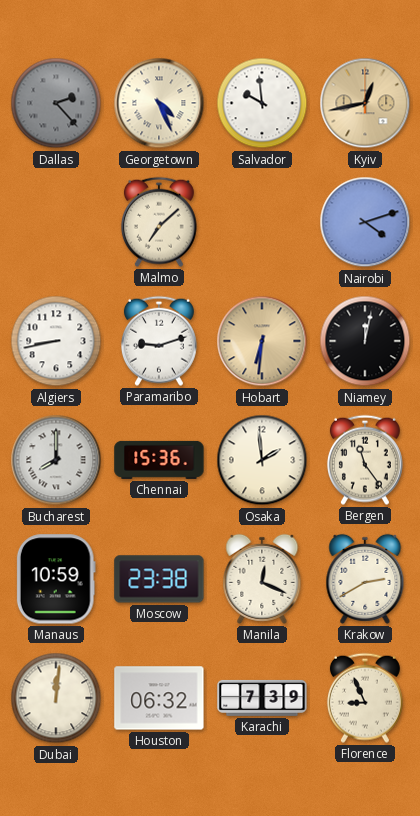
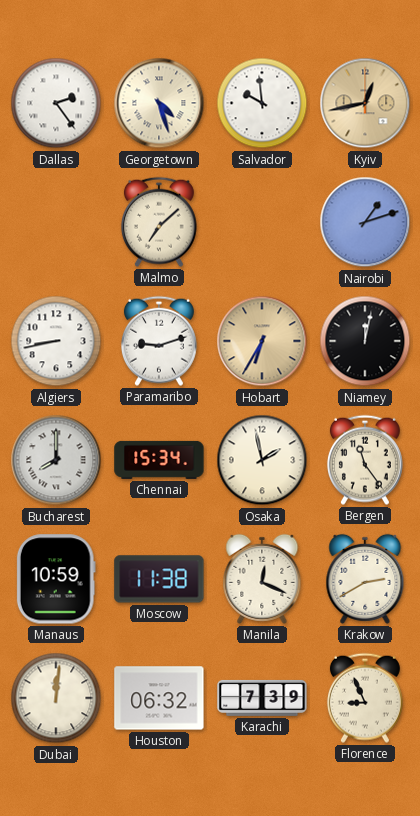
Dallas: 2:23 -> 2:24
Dallas dial: grey -> white
Georgetown: 4:26 -> 4:27
Nairobi: 4:12 -> 1:12
Hobart: 6:31 -> 6:35
Chennai: 15:36 -> 15:34
Osaka: 1:59 -> 1:58
Moscow: 23:38 -> 11:38
